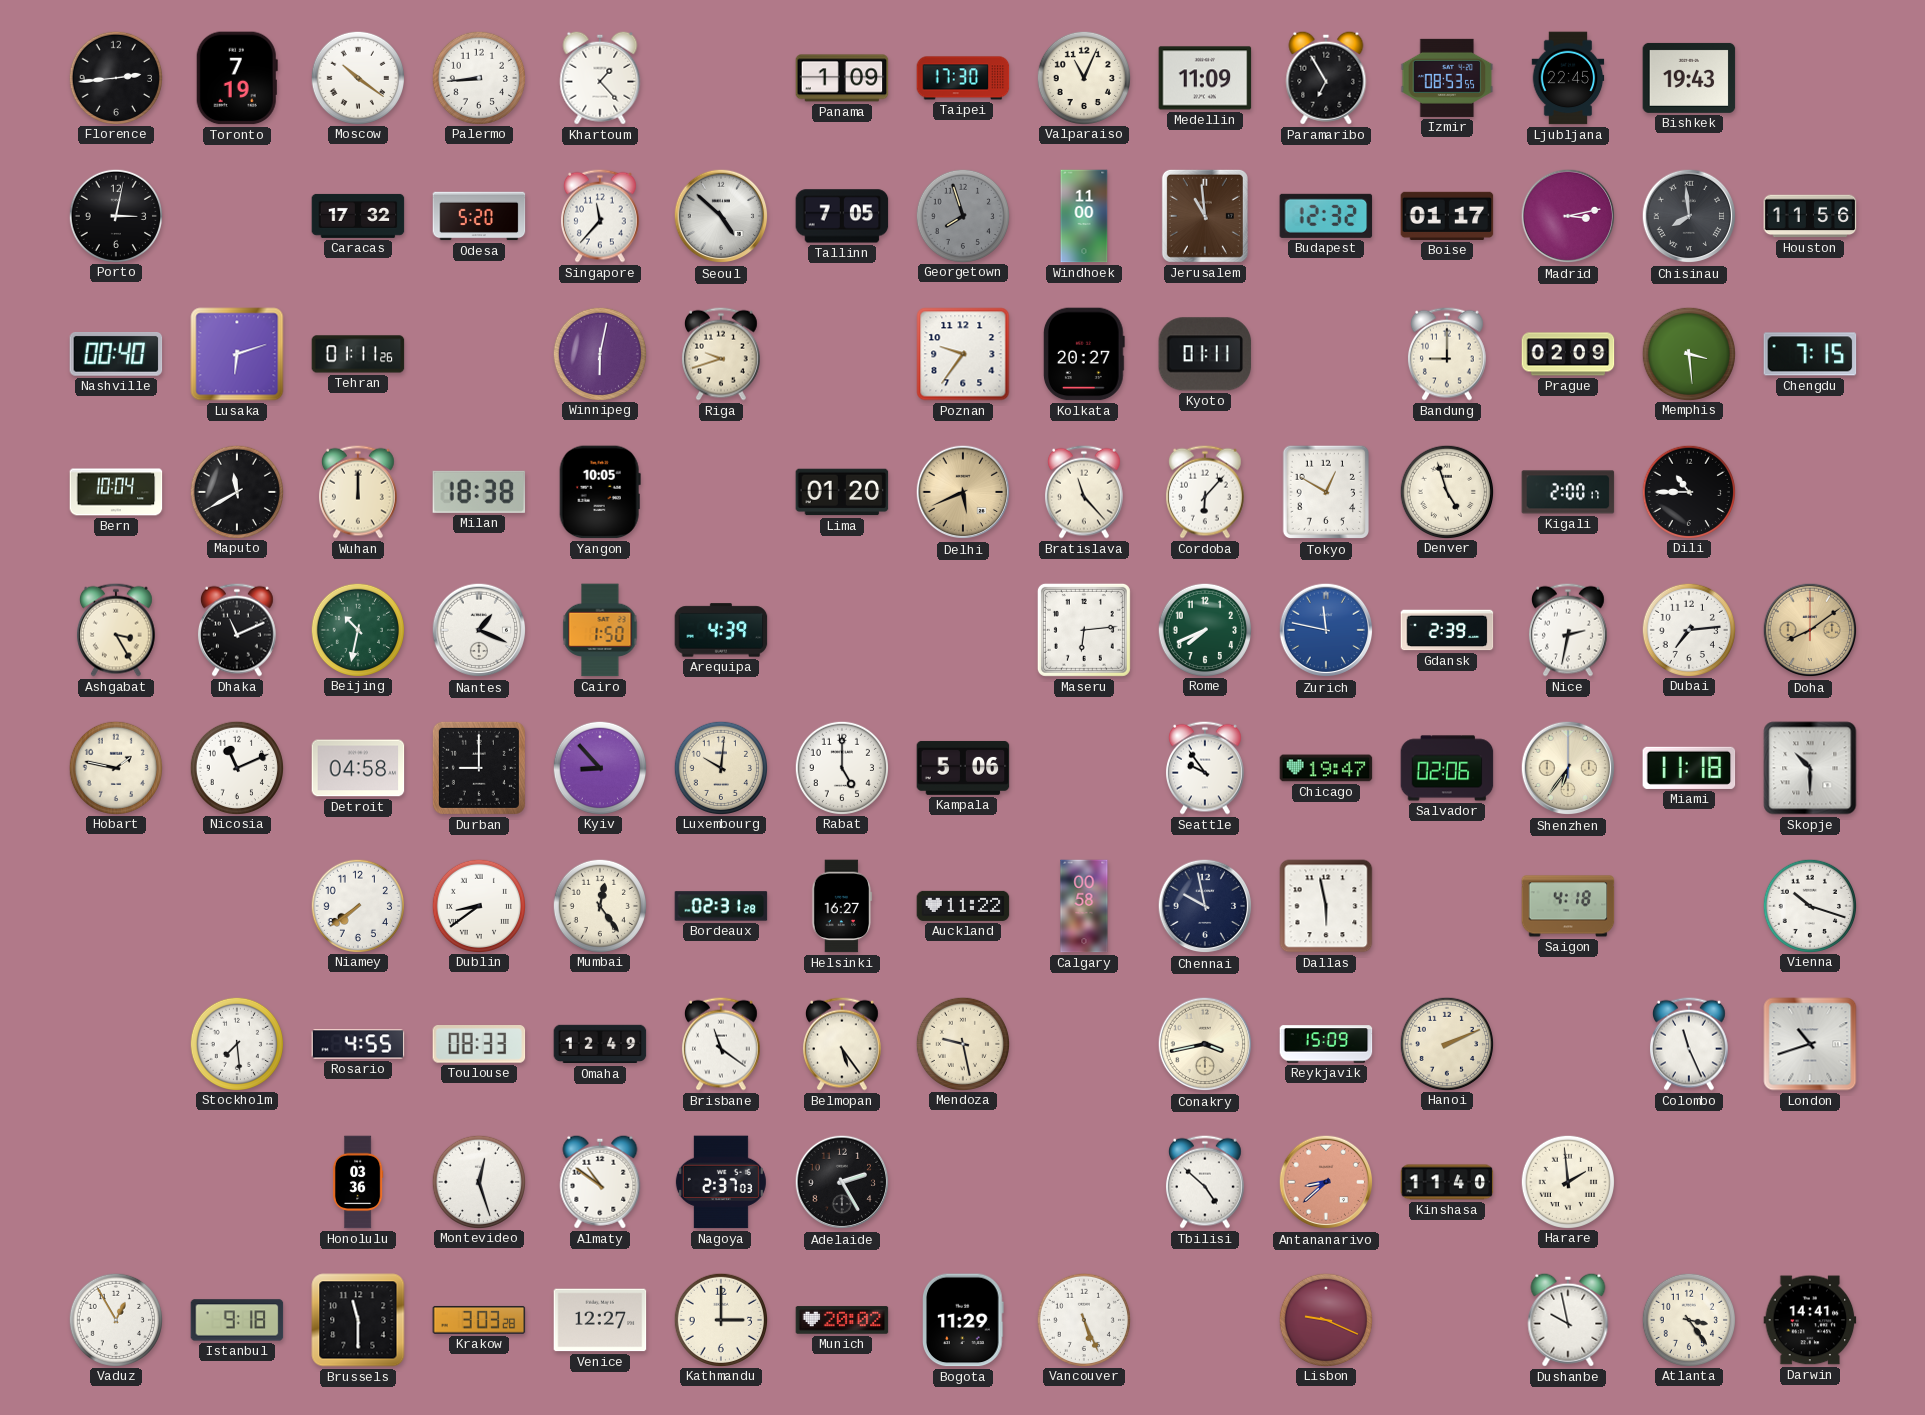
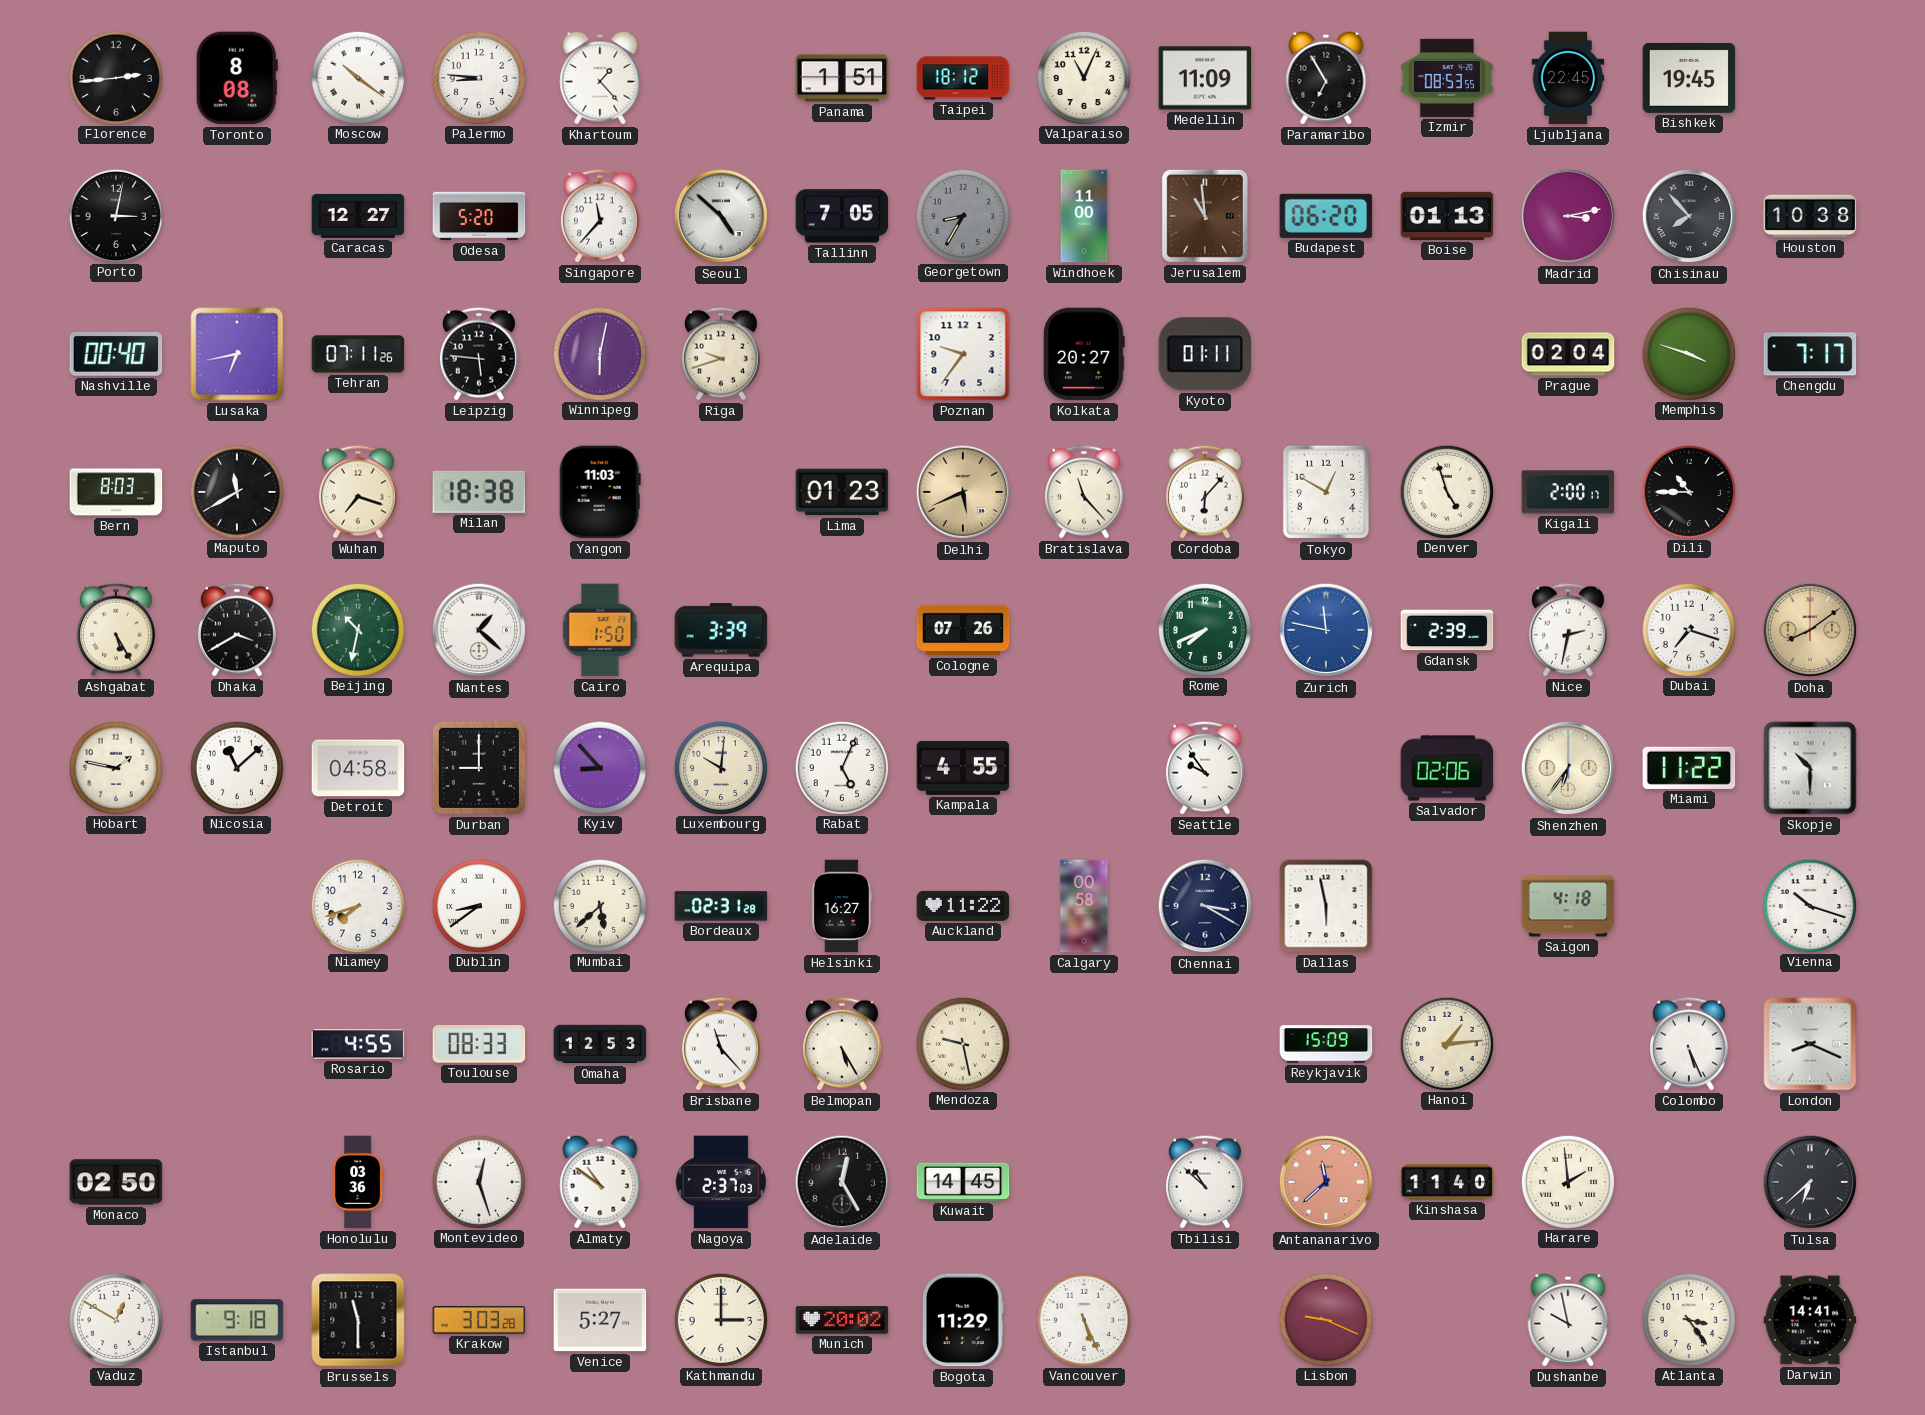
Toronto: 7:19 -> 8:08
Palermo: 8:44 -> 8:46
Panama: 1:09 -> 1:51
Taipei: 17:30 -> 18:12
Bishkek: 19:43 -> 19:45
Caracas: 17:32 -> 12:27
Georgetown: 7:57 -> 8:35
Budapest: 12:32 -> 06:20
Boise: 01:17 -> 01:13
Chisinau: 7:59 -> 7:53
Houston: 11:56 -> 10:38
Lusaka: 6:12 -> 6:43
Tehran: 01:11 -> 07:11
Leipzig: none -> 5:46
Bandung: 9:00 -> none
Prague: 02:09 -> 02:04
Memphis: 3:29 -> 3:48
Chengdu: 7:15 -> 7:17
Bern: 10:04 -> 8:03
Wuhan: 12:00 -> 7:18
Yangon: 10:05 -> 11:03
Lima: 01:20 -> 01:23
Ashgabat: 3:25 -> 5:25
Dhaka: 11:11 -> 3:40
Nantes: 1:19 -> 1:22
Arequipa: 4:39 -> 3:39
Cologne: none -> 07:26
Maseru: 6:14 -> none
Dubai: 7:14 -> 7:18
Nicosia: 11:11 -> 11:08
Rabat: 5:00 -> 5:04
Kampala: 5:06 -> 4:55
Chicago: 19:47 -> none
Miami: 11:18 -> 11:22
Niamey: 7:39 -> 7:42
Mumbai: 12:24 -> 5:38
Chennai: 9:58 -> 3:20
Stockholm: 7:29 -> none
Omaha: 12:49 -> 12:53
Brisbane: 11:21 -> 11:23
Belmopan: 5:24 -> 5:25
Conakry: 3:43 -> none
Hanoi: 2:11 -> 1:14
Colombo: 11:26 -> 5:26
London: 10:42 -> 8:19
Monaco: none -> 02:50
Adelaide: 2:25 -> 12:25
Kuwait: none -> 14:45
Tbilisi: 4:52 -> 10:52
Antananarivo: 8:38 -> 11:38
Tulsa: none -> 6:38
Vaduz: 12:55 -> 12:50
Venice: 12:27 -> 5:27
